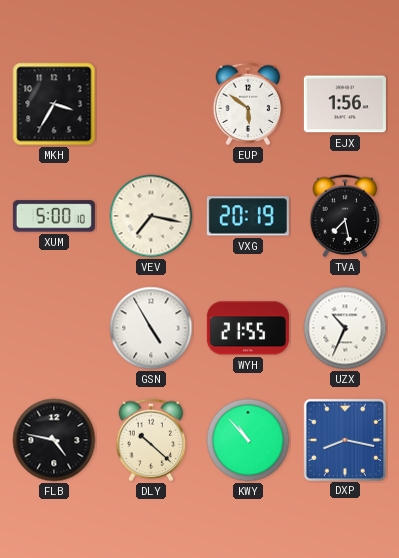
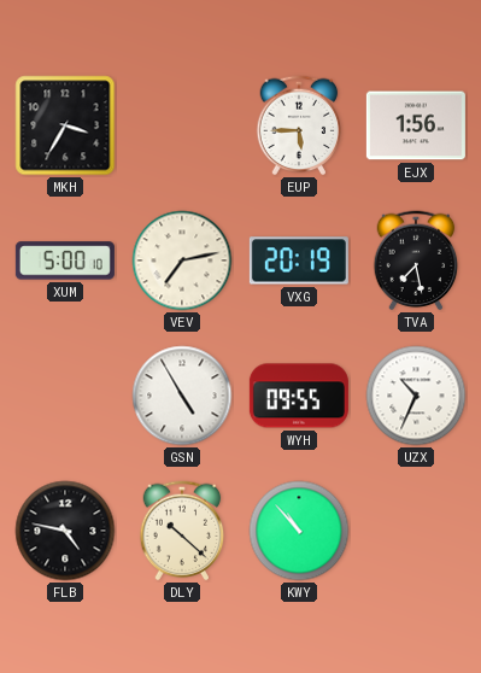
EUP: 5:51 -> 5:45
VEV: 7:17 -> 7:13
WYH: 21:55 -> 09:55
DXP: 8:17 -> none
